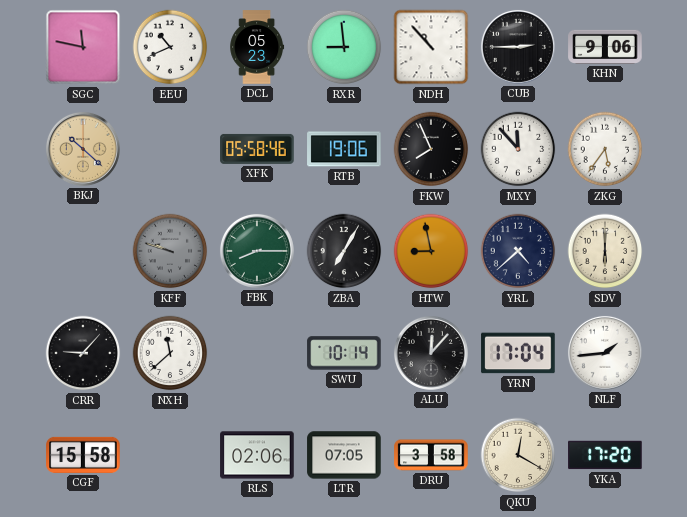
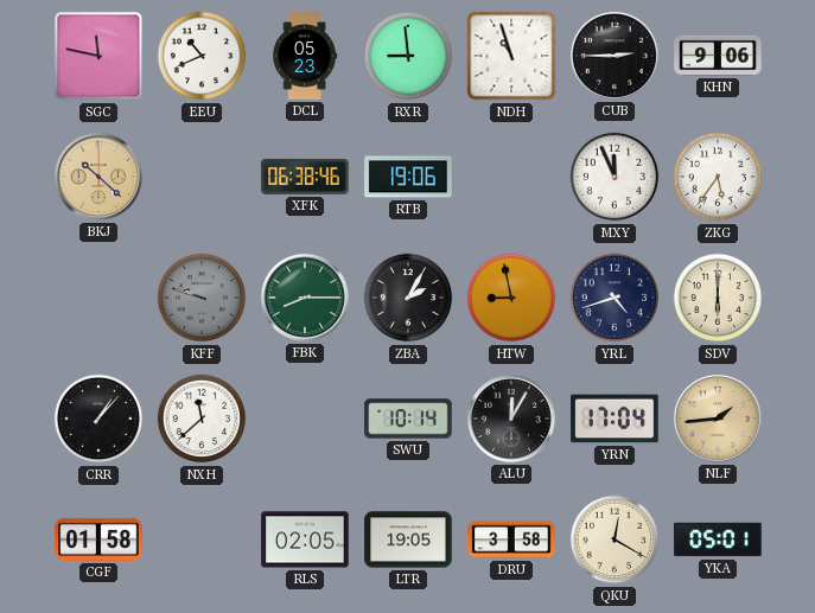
NDH: 10:53 -> 10:57
XFK: 05:58 -> 06:38
FKW: 7:56 -> none
MXY: 11:53 -> 11:56
ZBA: 7:05 -> 2:05
YRL: 4:38 -> 4:42
CRR: 9:07 -> 1:07
ALU: 12:07 -> 12:05
NLF dial: white -> champagne
CGF: 15:58 -> 01:58
RLS: 02:06 -> 02:05
LTR: 07:05 -> 19:05
YKA: 17:20 -> 05:01
